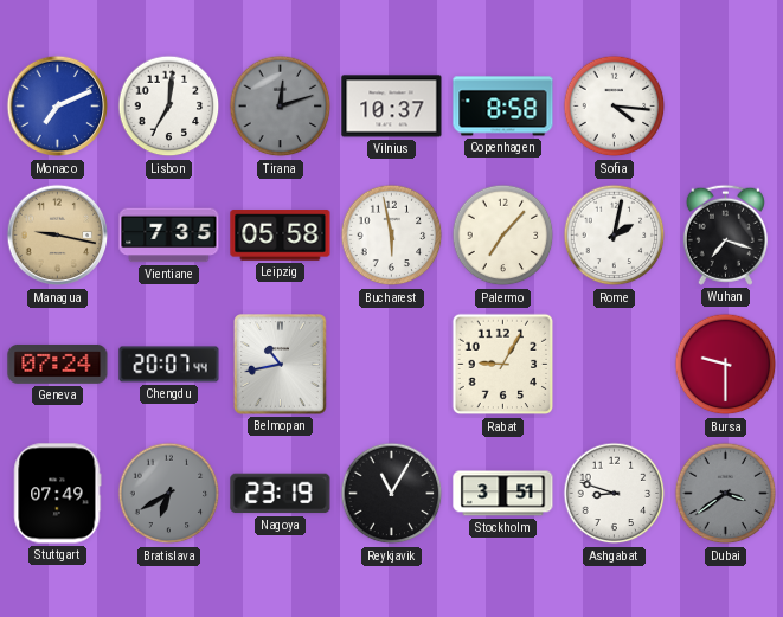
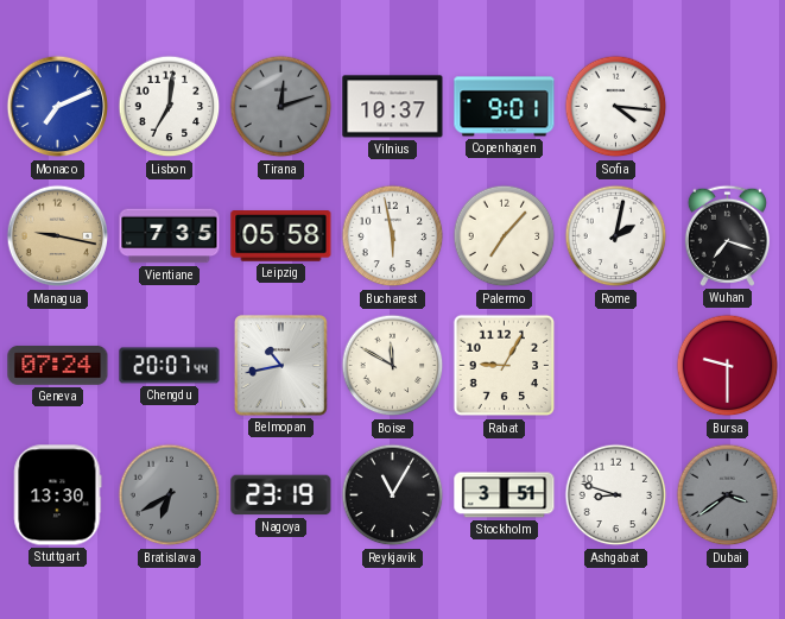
Copenhagen: 8:58 -> 9:01
Boise: none -> 11:50
Stuttgart: 07:49 -> 13:30
